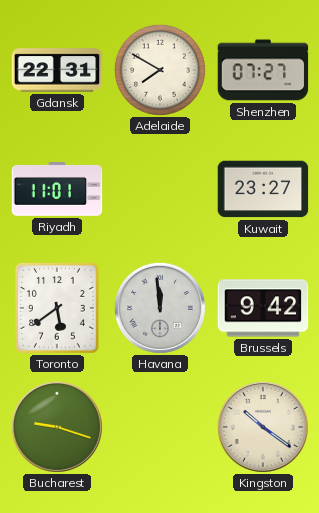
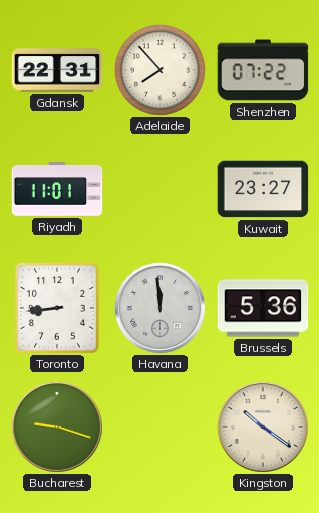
Adelaide: 7:50 -> 7:53
Shenzhen: 07:27 -> 07:22
Toronto: 5:39 -> 8:44
Brussels: 9:42 -> 5:36
